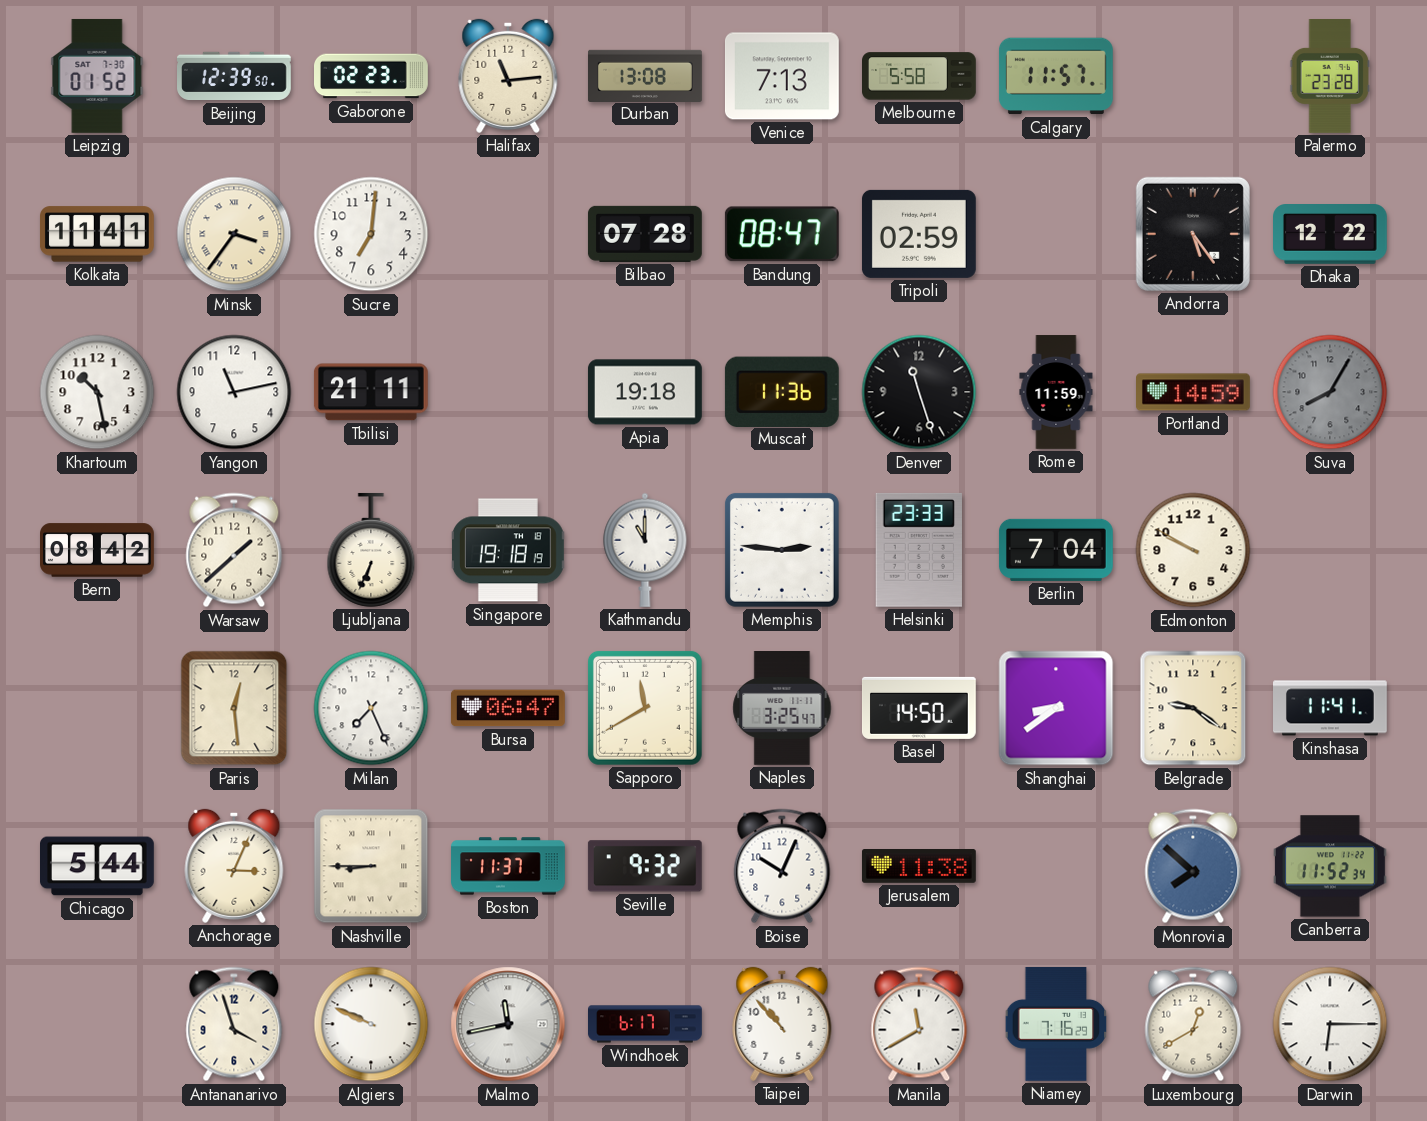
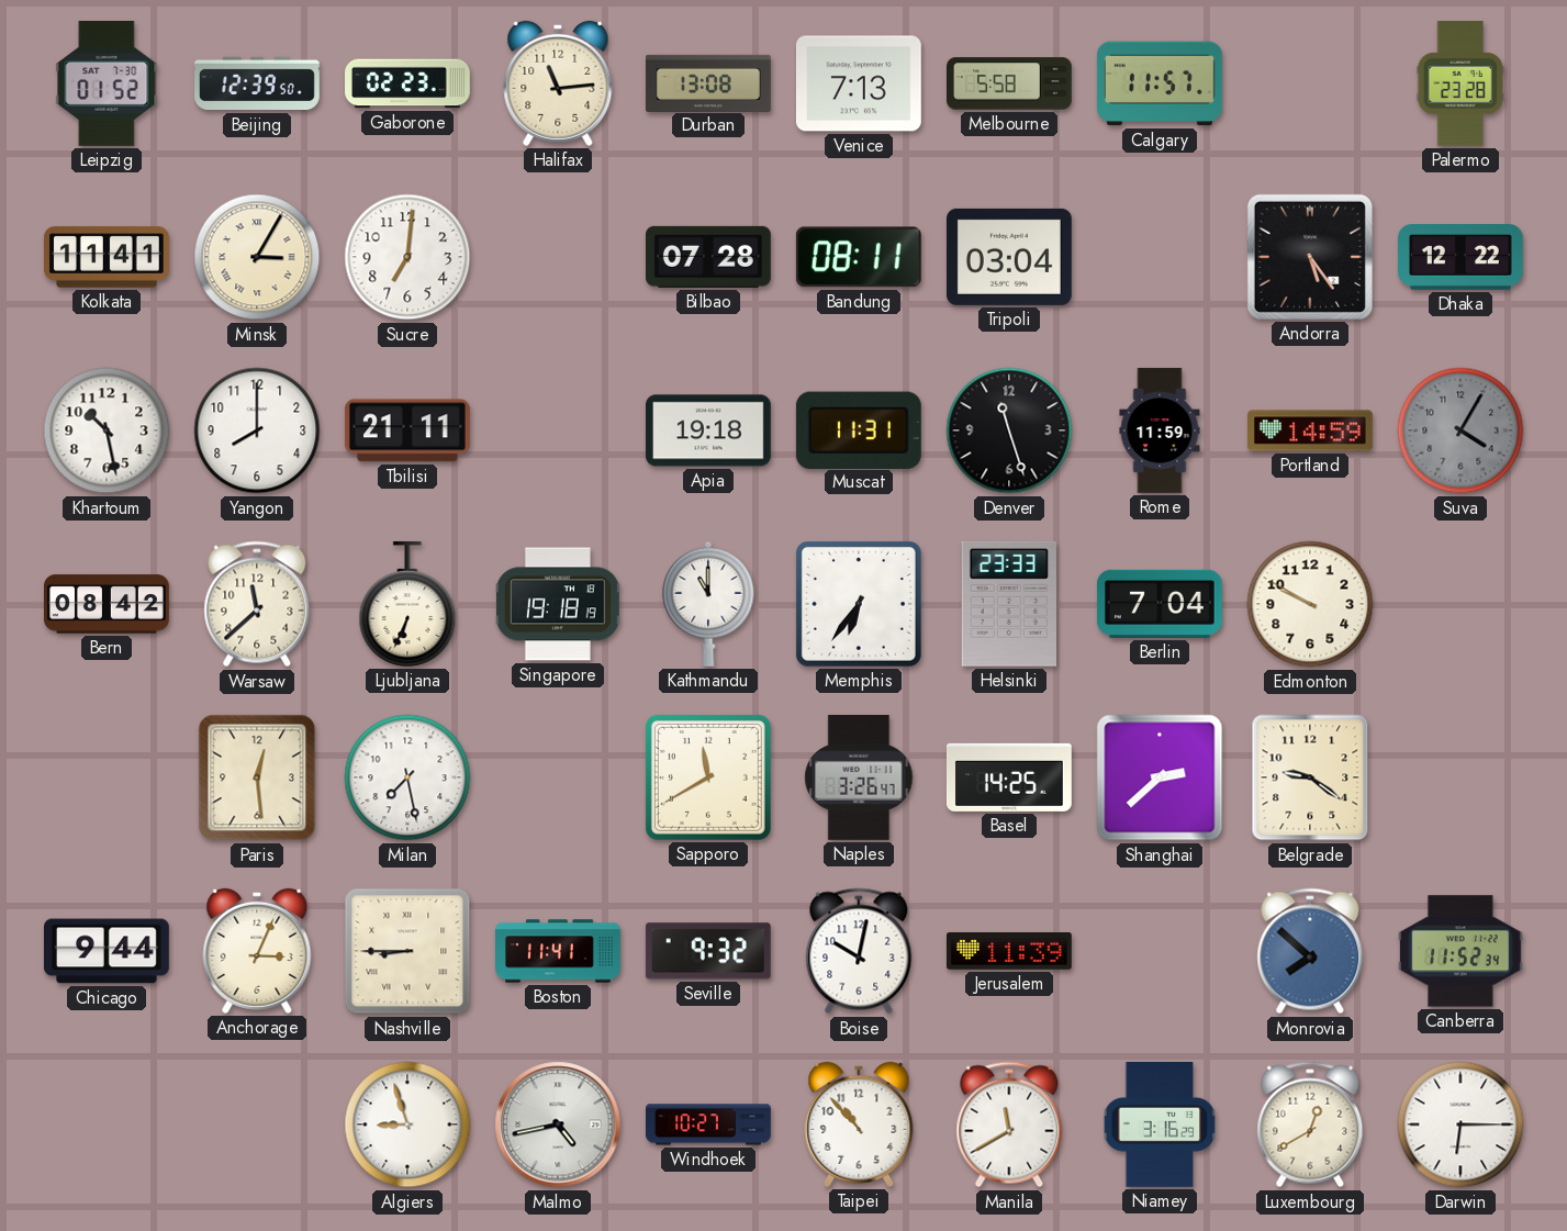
Minsk: 3:36 -> 3:05
Bandung: 08:47 -> 08:11
Tripoli: 02:59 -> 03:04
Yangon: 11:13 -> 8:00
Muscat: 11:36 -> 11:31
Suva: 8:05 -> 4:05
Warsaw: 1:38 -> 11:38
Memphis: 2:46 -> 6:36
Milan: 7:26 -> 7:28
Bursa: 06:47 -> none
Naples: 3:25 -> 3:26
Basel: 14:50 -> 14:25
Shanghai: 8:39 -> 2:38
Kinshasa: 11:41 -> none
Chicago: 5:44 -> 9:44
Boston: 11:37 -> 11:41
Boise: 10:04 -> 10:02
Jerusalem: 11:38 -> 11:39
Antananarivo: 3:57 -> none
Algiers: 9:49 -> 8:57
Malmo: 11:43 -> 4:43
Windhoek: 6:17 -> 10:27
Niamey: 7:16 -> 3:16
